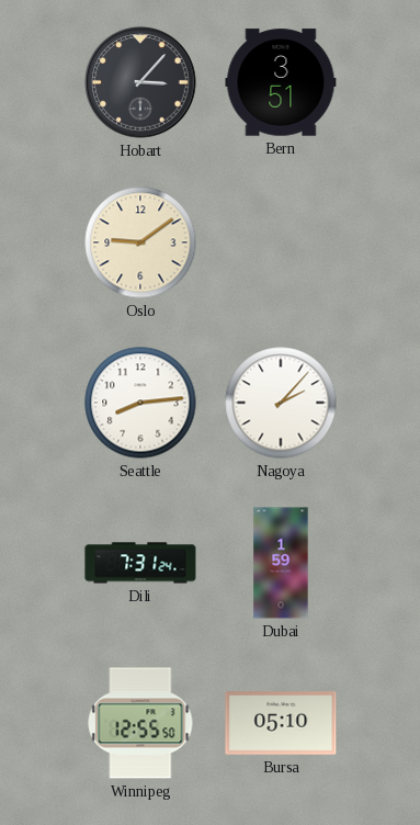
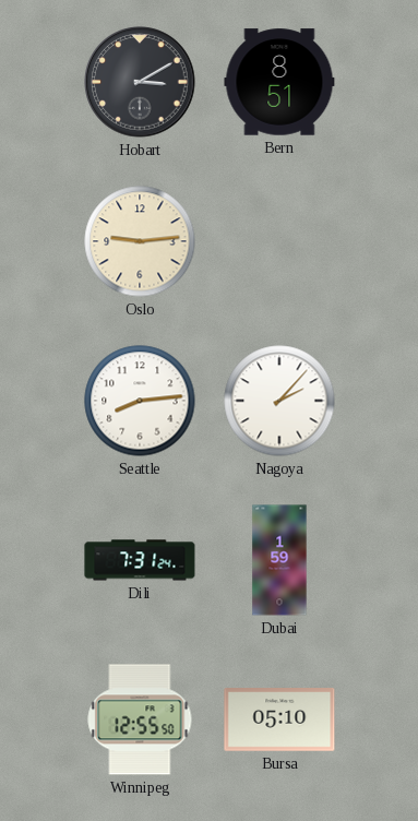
Hobart: 3:07 -> 3:10
Bern: 3:51 -> 8:51
Oslo: 9:09 -> 9:14
